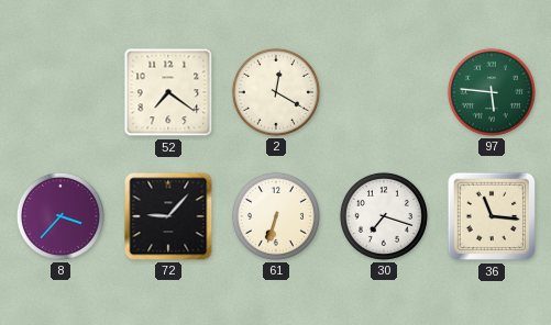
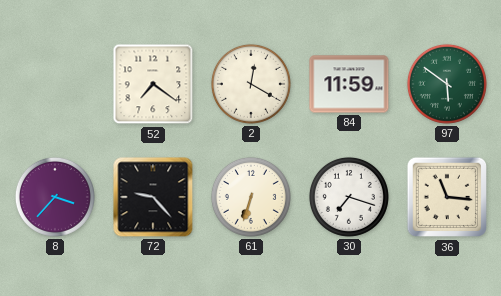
84: none -> 11:59
97: 5:46 -> 5:51
72: 9:07 -> 9:23
